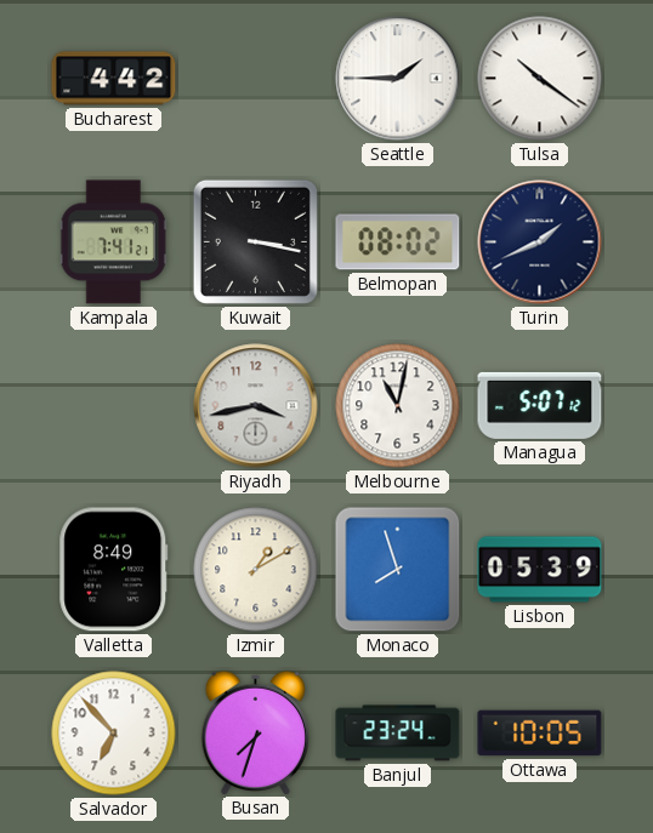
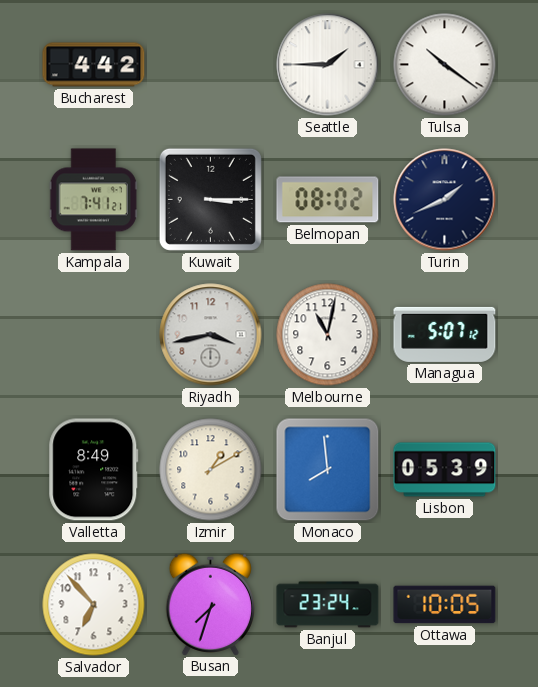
Kuwait: 3:17 -> 3:15
Monaco: 7:57 -> 7:59
